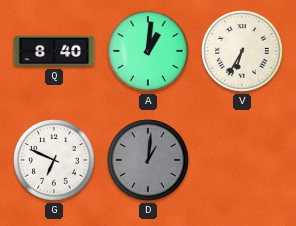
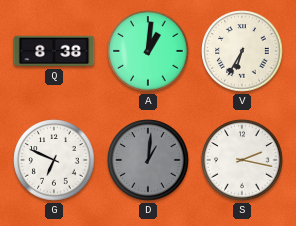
Q: 8:40 -> 8:38
S: none -> 2:17
